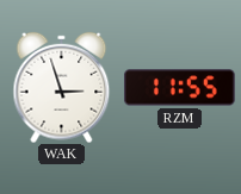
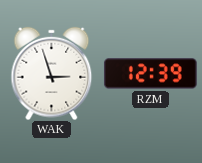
RZM: 11:55 -> 12:39
